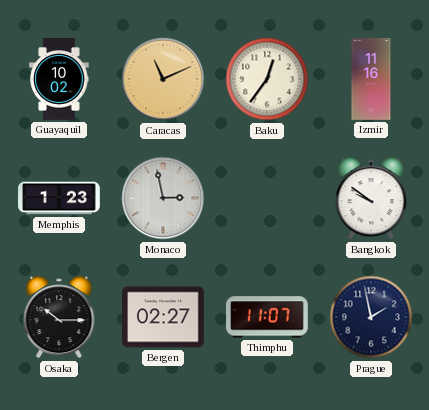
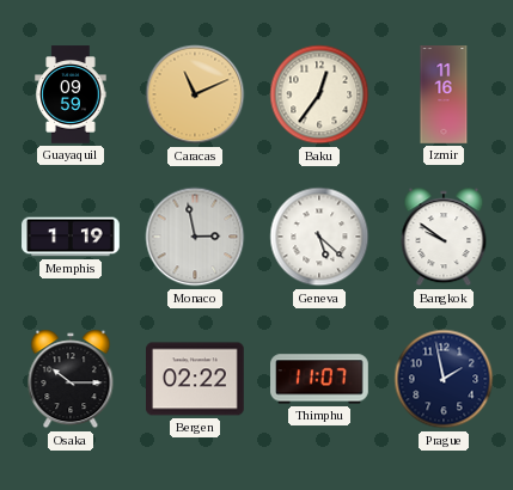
Guayaquil: 10:02 -> 09:59
Memphis: 1:23 -> 1:19
Geneva: none -> 5:22
Bergen: 02:27 -> 02:22
